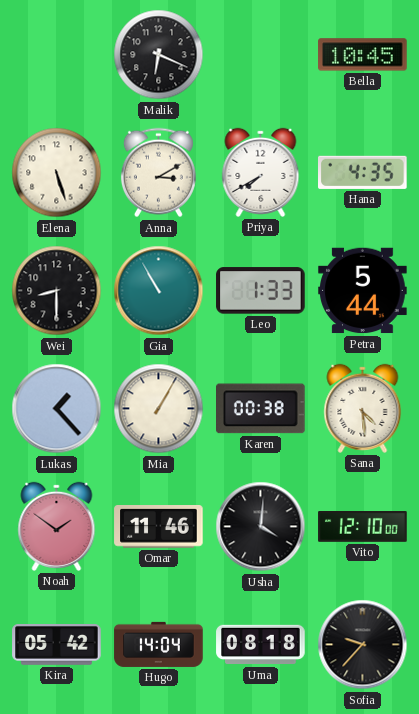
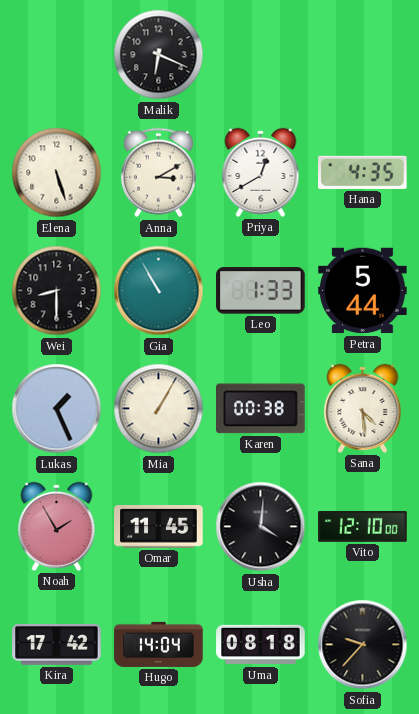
Bella: 10:45 -> none
Priya: 7:40 -> 12:40
Lukas: 1:23 -> 1:26
Noah: 1:51 -> 1:55
Omar: 11:46 -> 11:45
Kira: 05:42 -> 17:42
